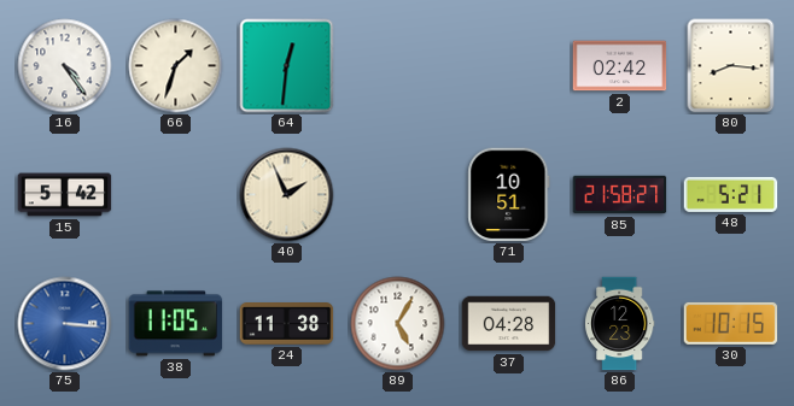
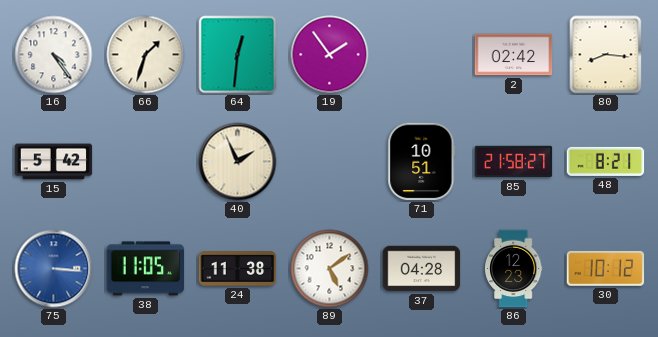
19: none -> 1:54
48: 5:21 -> 8:21
89: 5:05 -> 5:09
30: 10:15 -> 10:12
